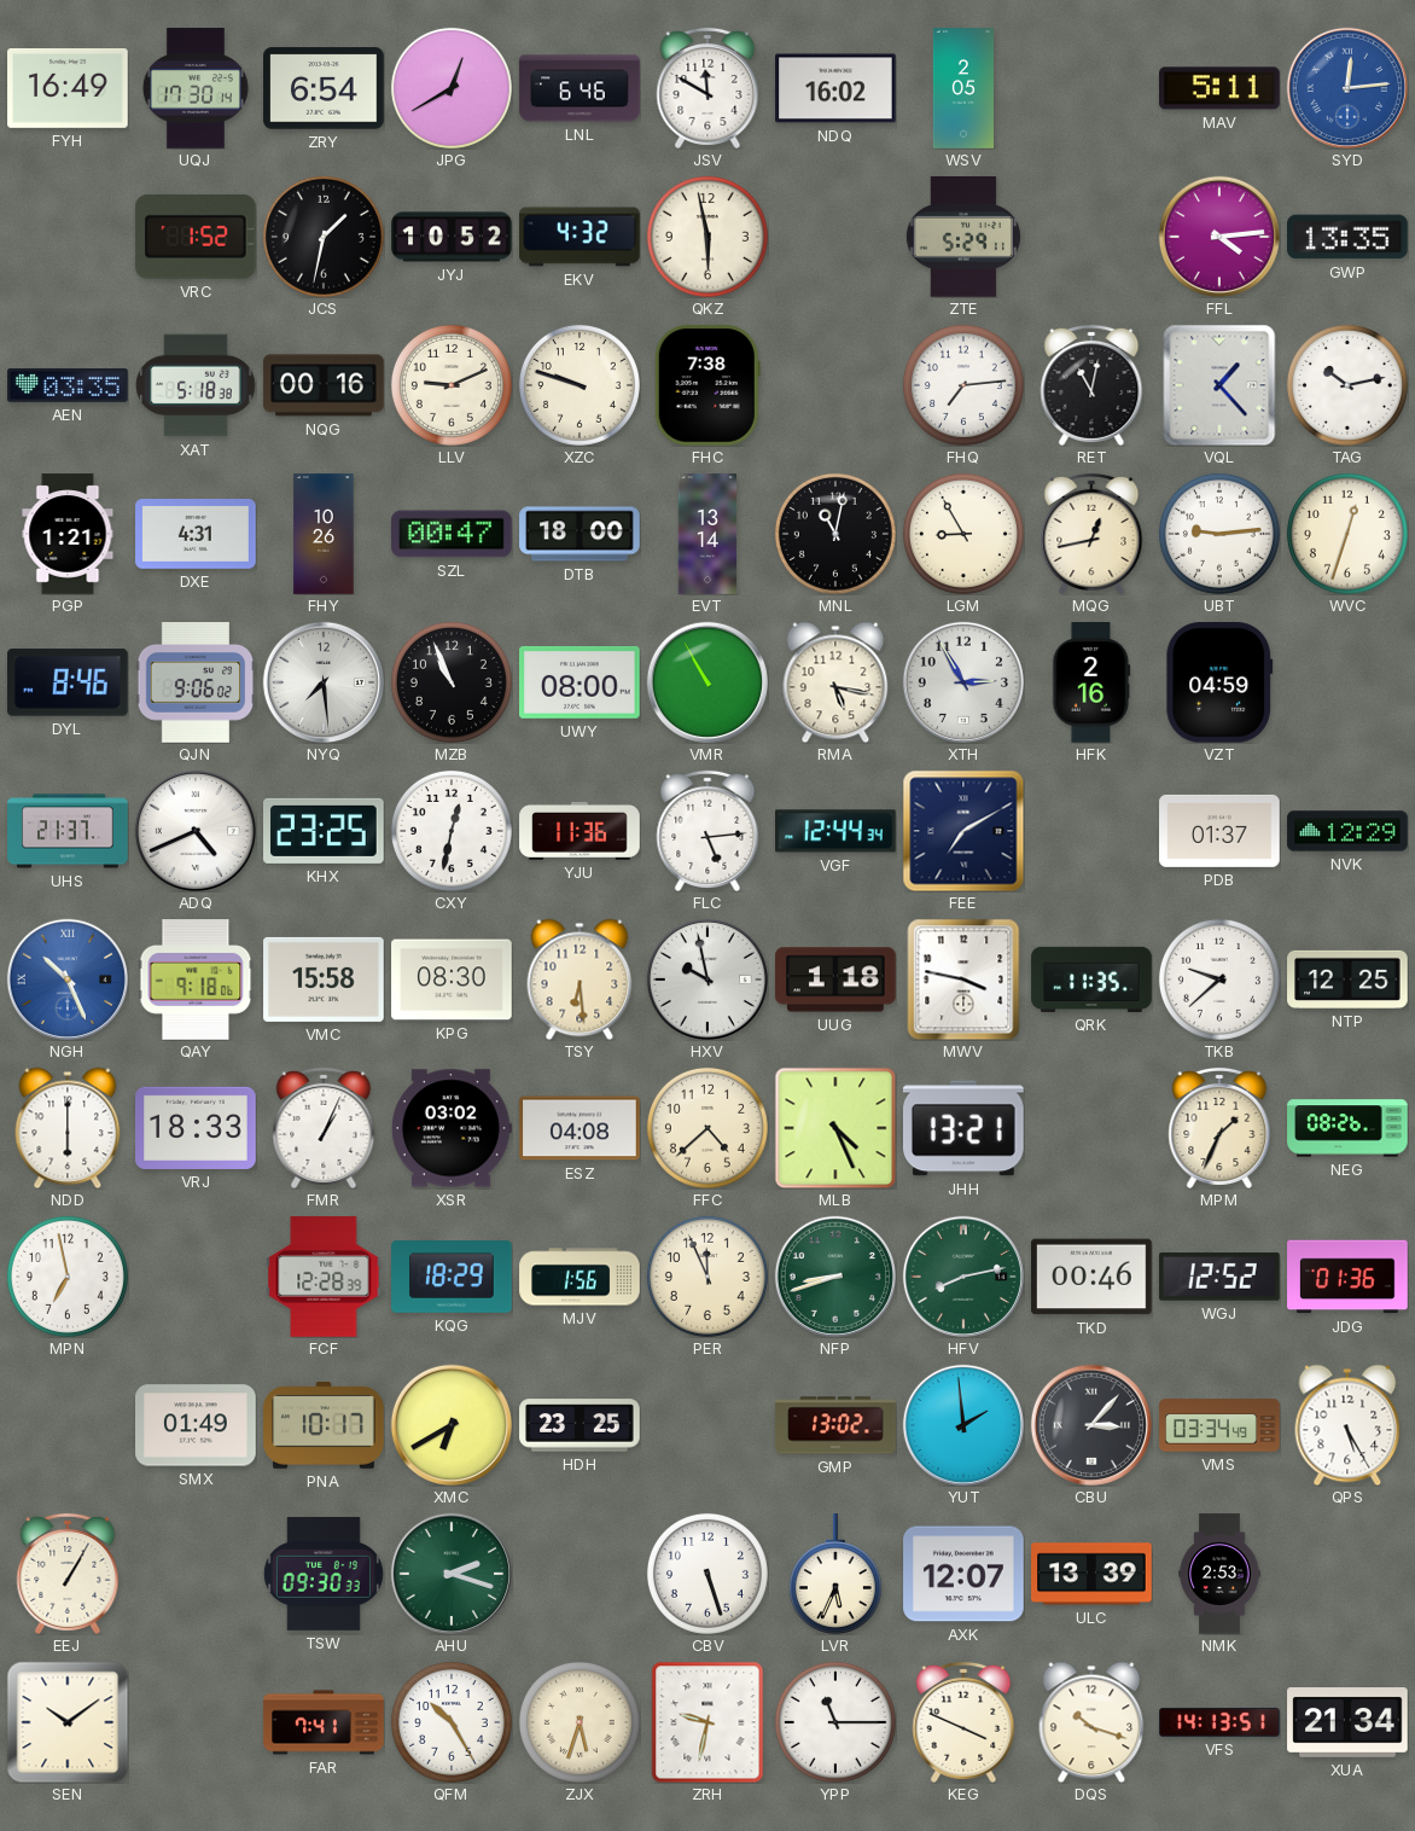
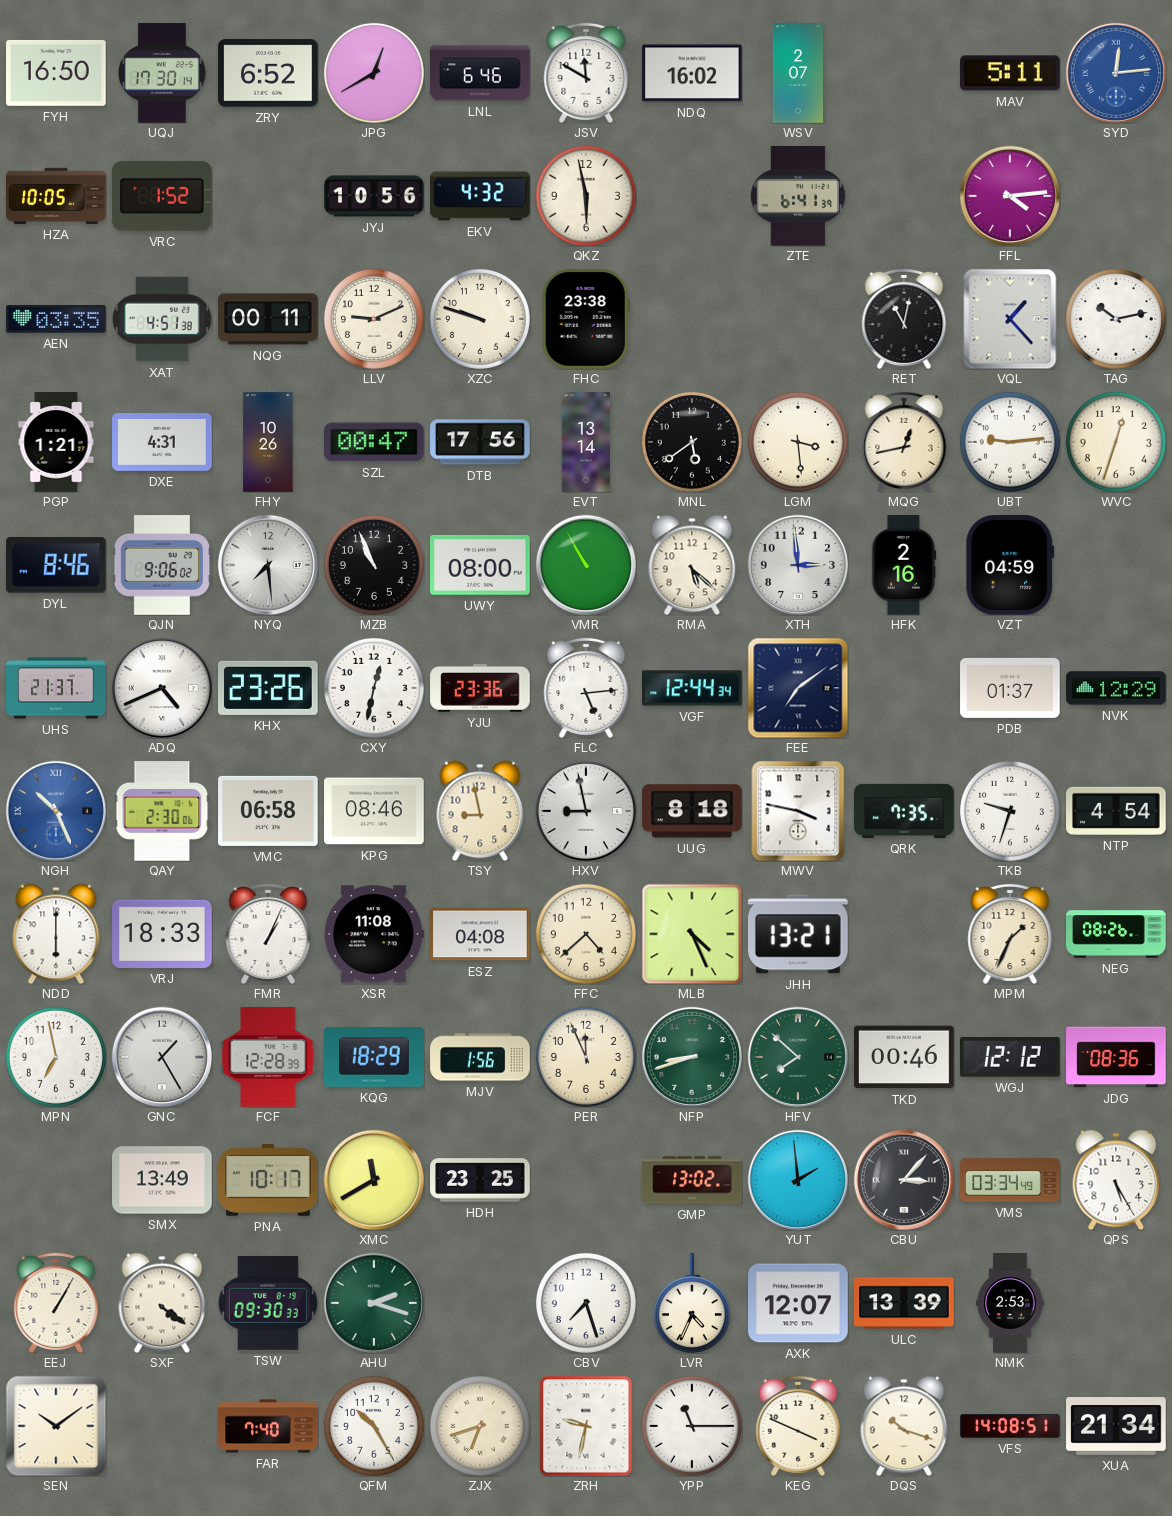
FYH: 16:49 -> 16:50
ZRY: 6:54 -> 6:52
WSV: 2:05 -> 2:07
HZA: none -> 10:05
JCS: 1:32 -> none
JYJ: 10:52 -> 10:56
ZTE: 5:29 -> 6:41
GWP: 13:35 -> none
XAT: 5:18 -> 4:51
NQG: 00:16 -> 00:11
FHC: 7:38 -> 23:38
FHQ: 7:14 -> none
DTB: 18:00 -> 17:56
MNL: 11:02 -> 5:39
LGM: 8:55 -> 3:29
RMA: 5:17 -> 5:22
XTH: 2:55 -> 2:59
KHX: 23:25 -> 23:26
YJU: 11:36 -> 23:36
FEE: 7:10 -> 7:09
QAY: 9:18 -> 2:30
VMC: 15:58 -> 06:58
KPG: 08:30 -> 08:46
TSY: 6:29 -> 8:58
HXV: 9:58 -> 8:58
UUG: 1:18 -> 8:18
QRK: 11:35 -> 7:35
TKB: 9:38 -> 9:33
NTP: 12:25 -> 4:54
XSR: 03:02 -> 11:08
GNC: none -> 1:25
HFV: 8:13 -> 7:52
WGJ: 12:52 -> 12:12
JDG: 01:36 -> 08:36
SMX: 01:49 -> 13:49
XMC: 6:40 -> 11:40
SXF: none -> 4:21
CBV: 5:27 -> 7:27
LVR: 5:34 -> 4:34
FAR: 7:41 -> 7:40
ZJX: 5:33 -> 6:42
VFS: 14:13 -> 14:08
